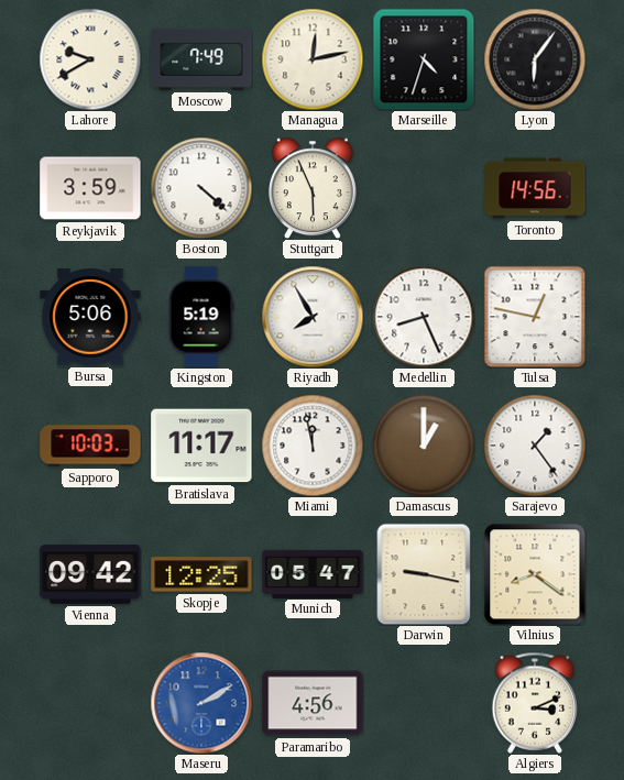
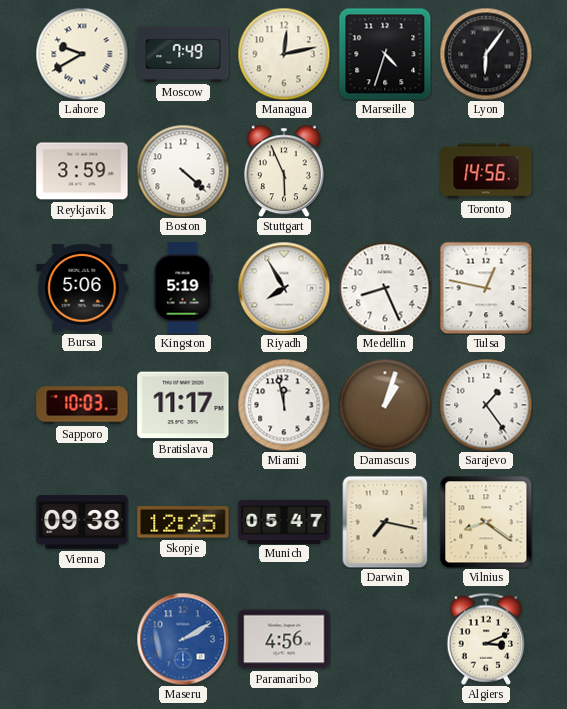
Damascus: 1:00 -> 1:03
Vienna: 09:42 -> 09:38
Darwin: 9:17 -> 7:17
